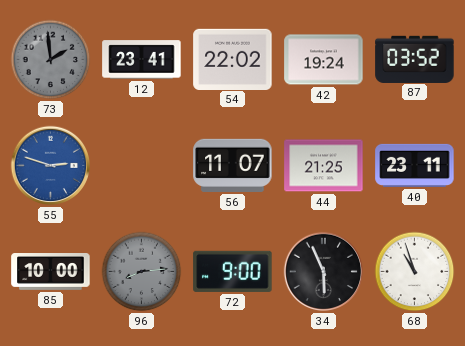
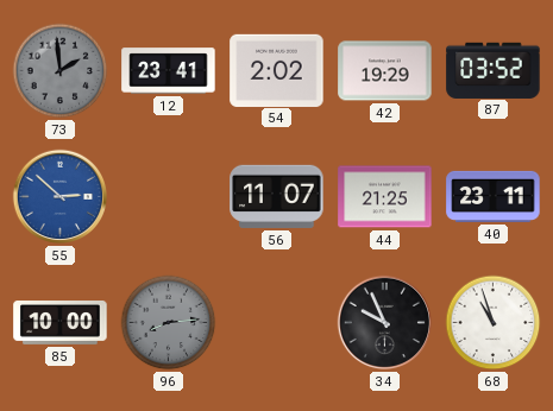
54: 22:02 -> 2:02
42: 19:24 -> 19:29
55: 2:48 -> 2:52
72: 9:00 -> none
34: 5:56 -> 9:56
